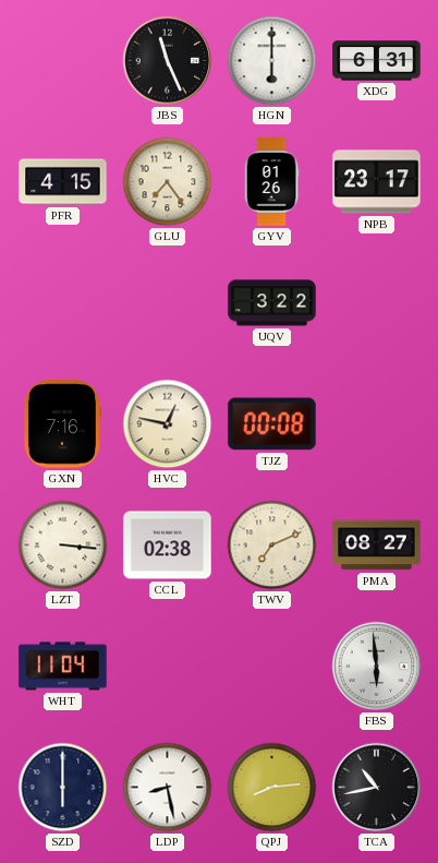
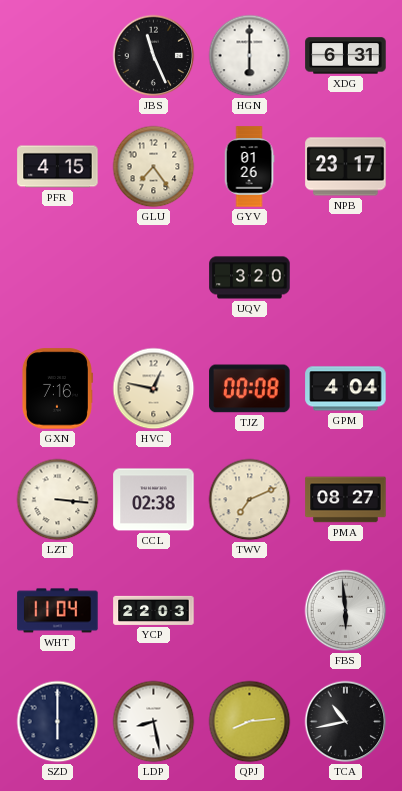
UQV: 3:22 -> 3:20
GPM: none -> 4:04
YCP: none -> 22:03
